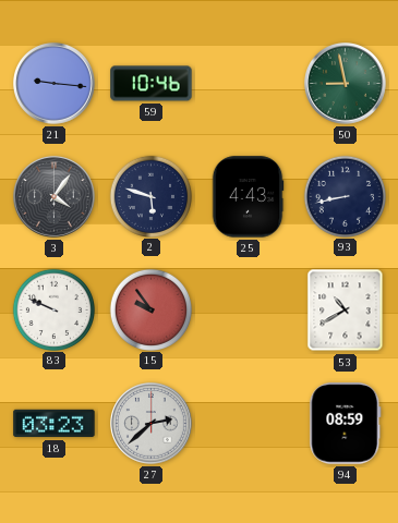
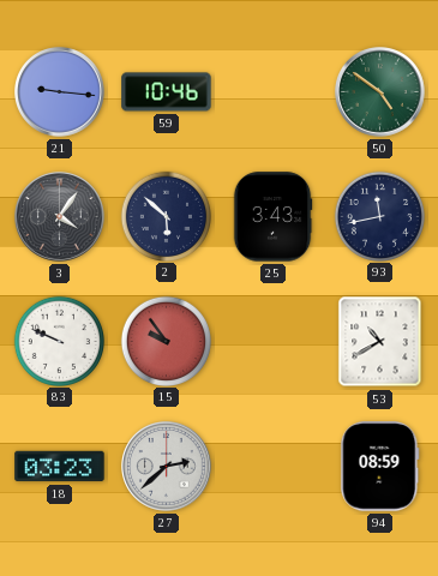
50: 8:58 -> 4:51
2: 5:48 -> 5:52
25: 4:43 -> 3:43
93: 8:43 -> 11:43
